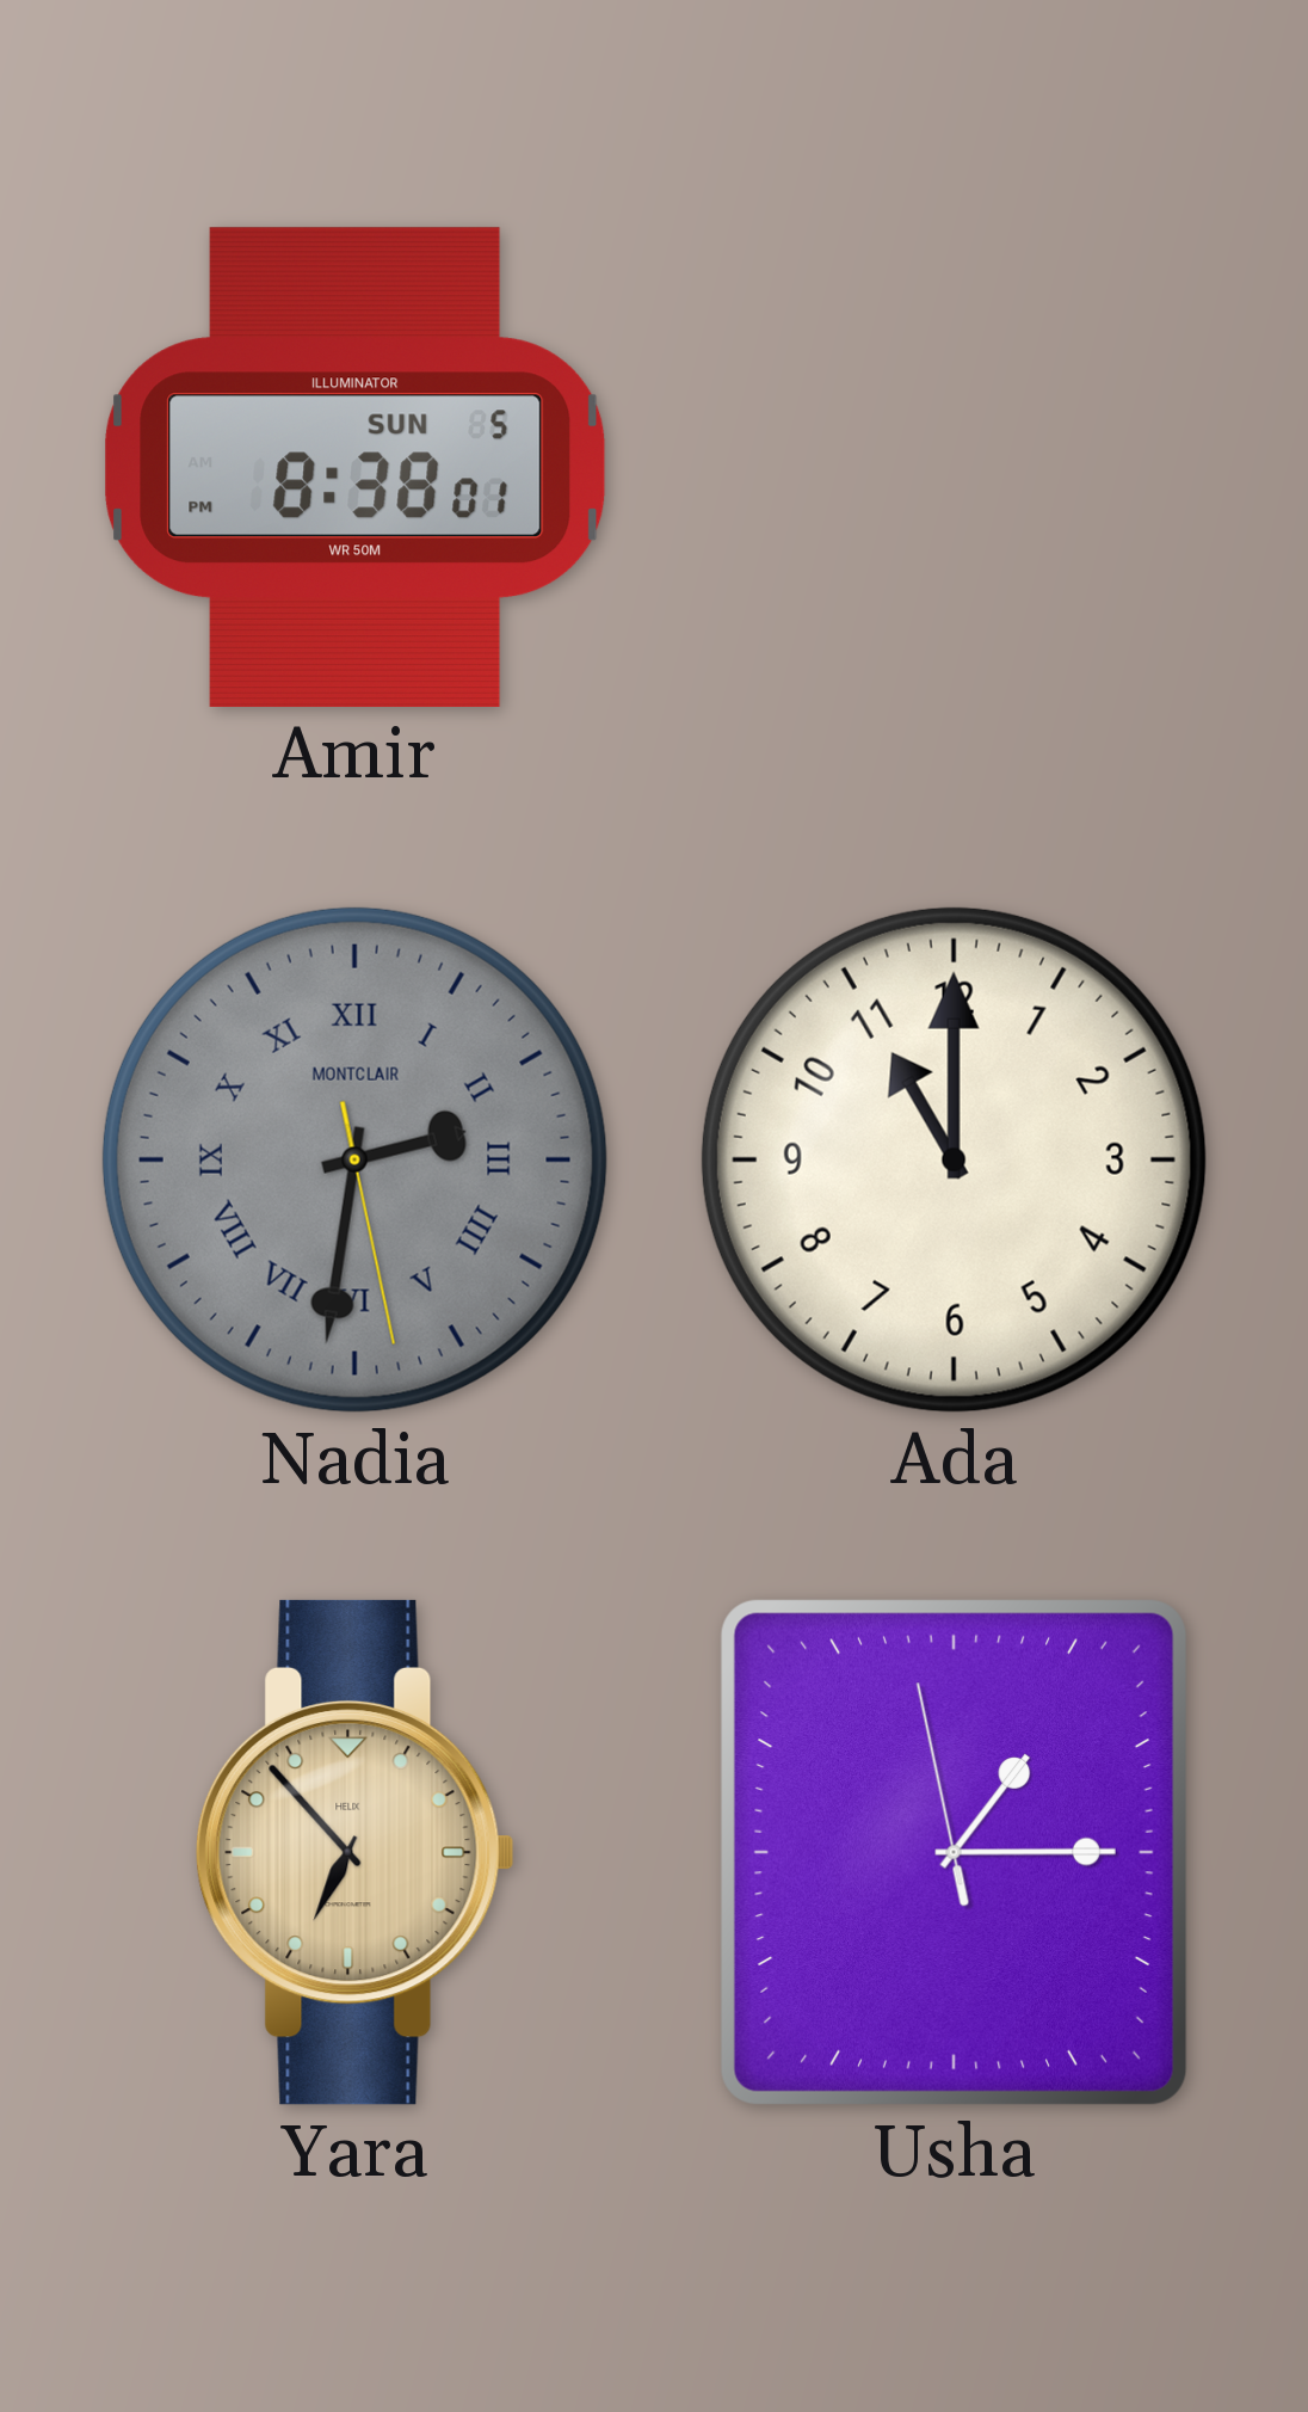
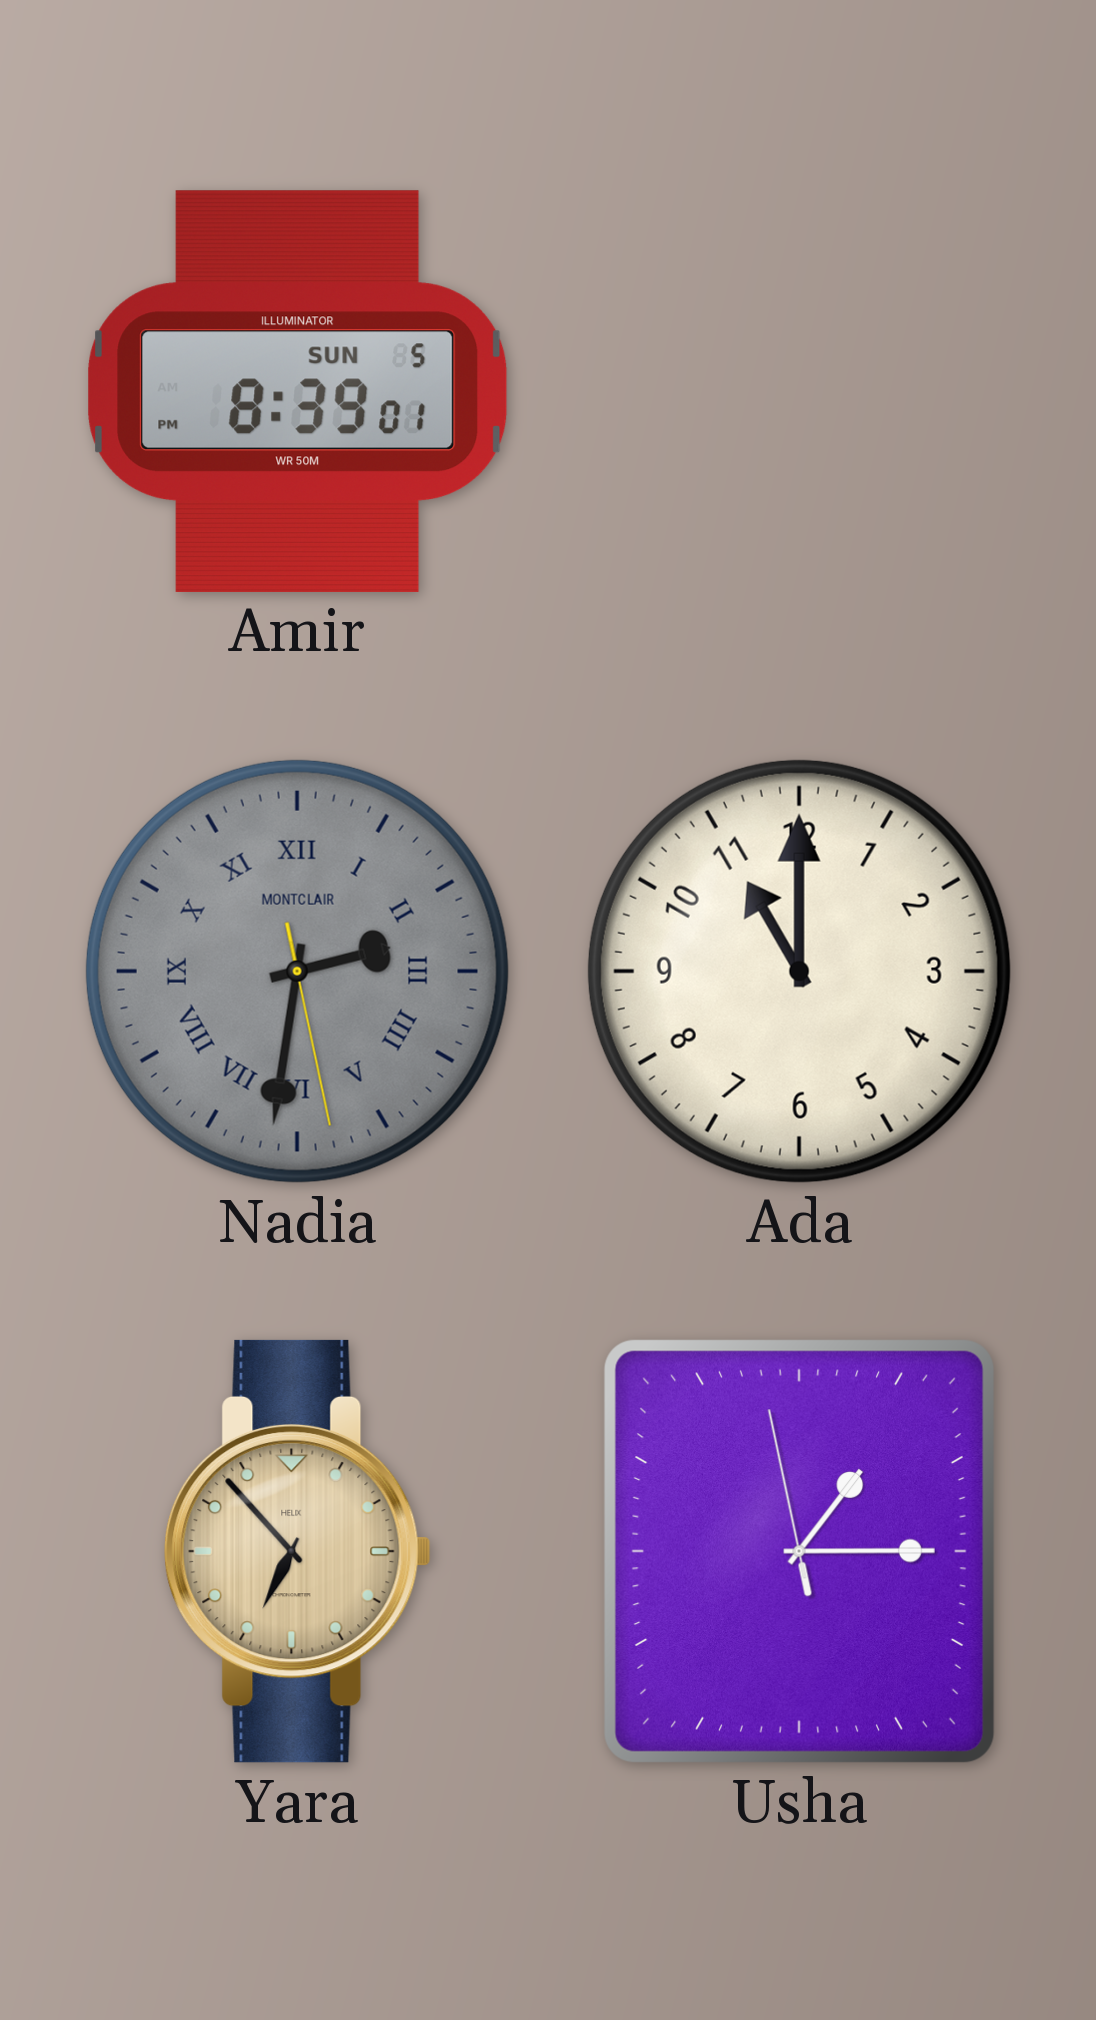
Amir: 8:38 -> 8:39
